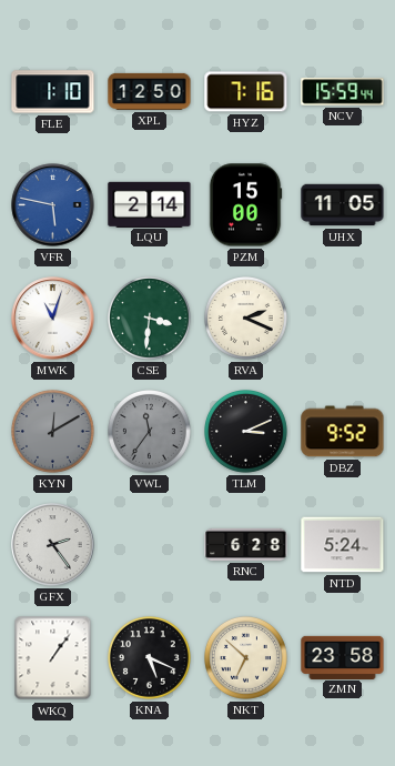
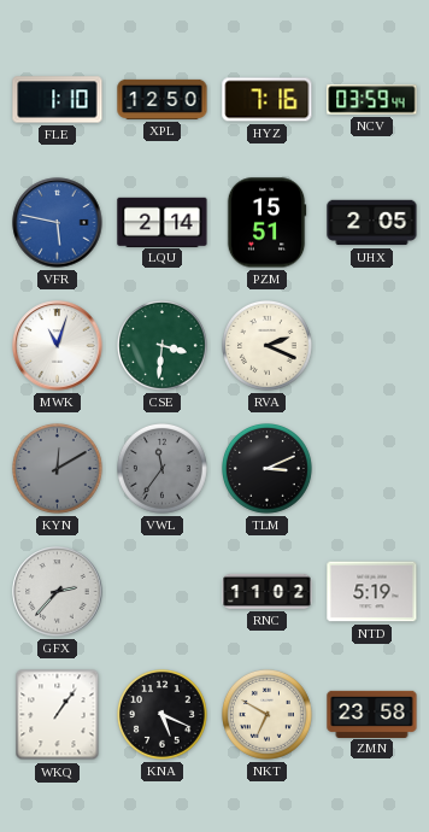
NCV: 15:59 -> 03:59
PZM: 15:00 -> 15:51
UHX: 11:05 -> 2:05
DBZ: 9:52 -> none
GFX: 2:24 -> 2:37
RNC: 6:28 -> 11:02
NTD: 5:24 -> 5:19
NKT: 6:52 -> 6:50
